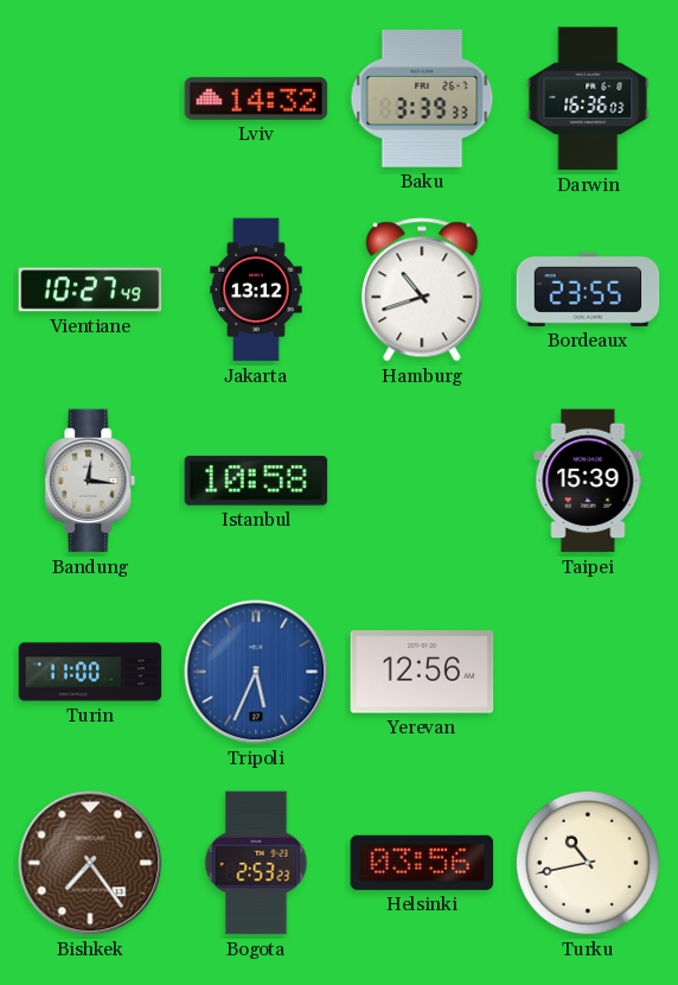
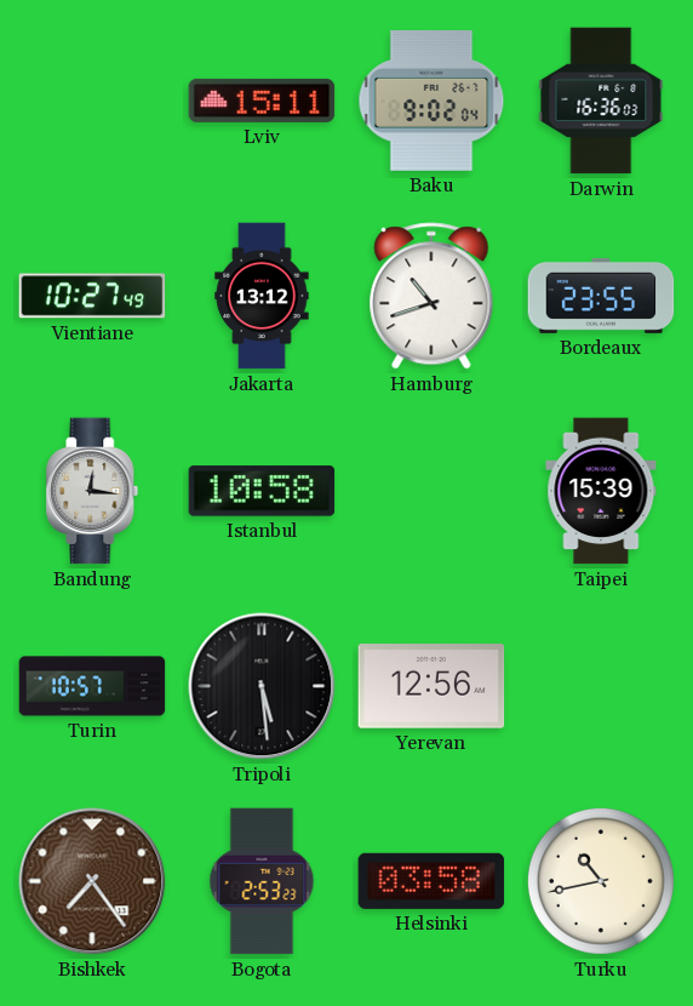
Lviv: 14:32 -> 15:11
Baku: 3:39 -> 9:02
Turin: 11:00 -> 10:57
Tripoli: 5:34 -> 5:29
Tripoli dial: blue -> black
Helsinki: 03:56 -> 03:58
